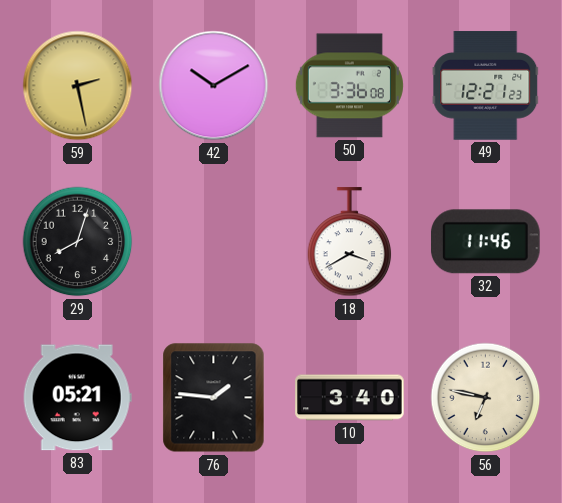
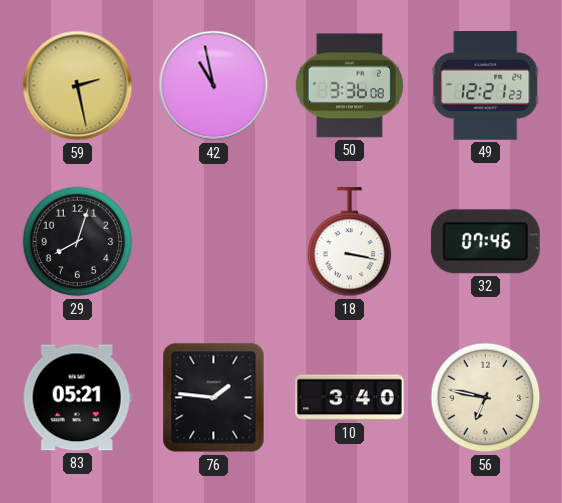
42: 10:10 -> 10:58
18: 3:40 -> 3:17
32: 11:46 -> 07:46
